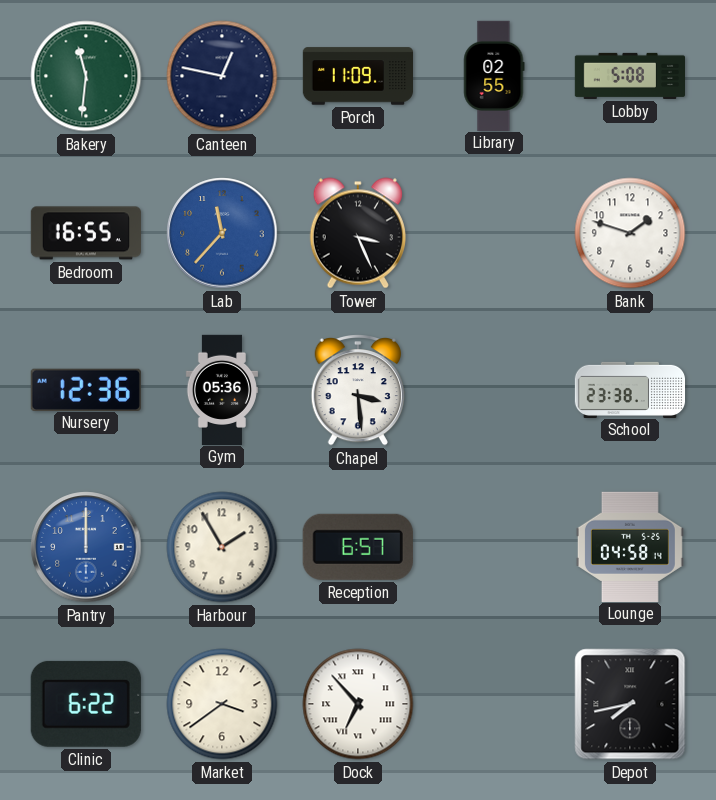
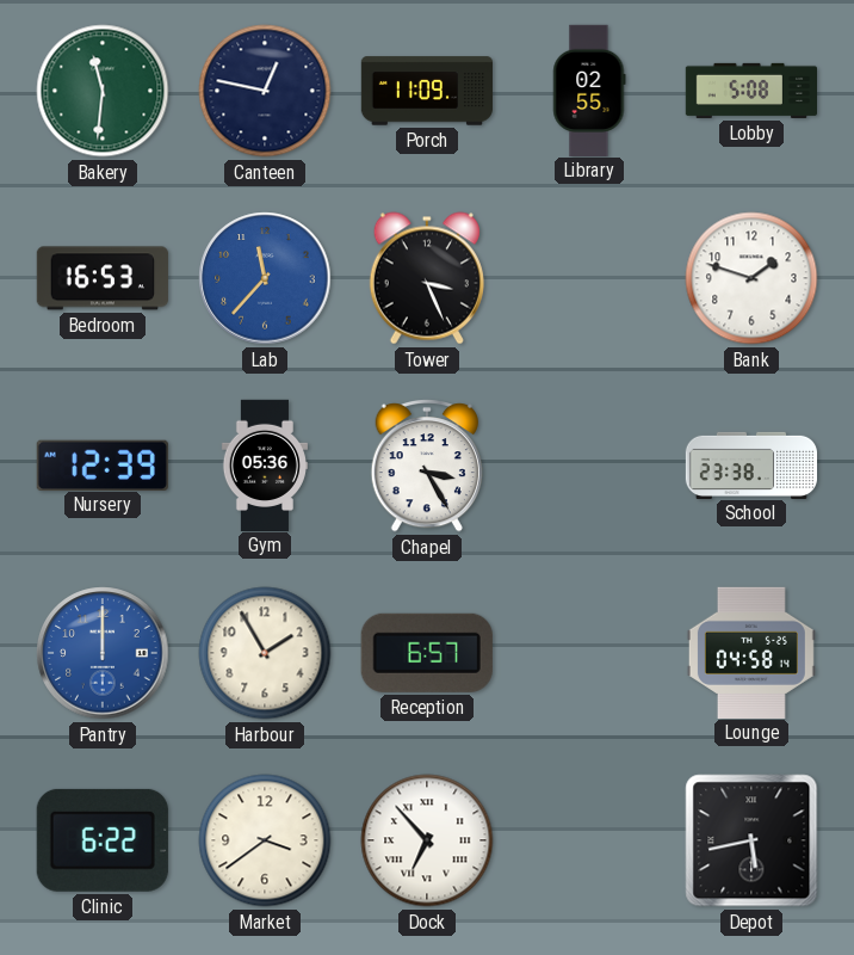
Bedroom: 16:55 -> 16:53
Nursery: 12:36 -> 12:39
Chapel: 3:29 -> 3:25
Depot: 7:43 -> 5:43
